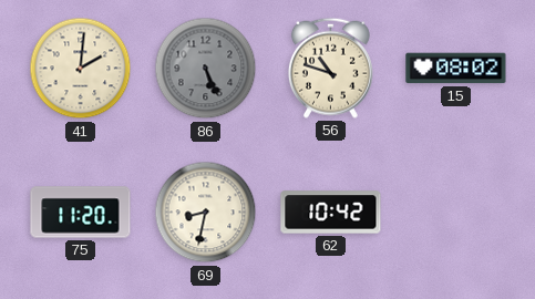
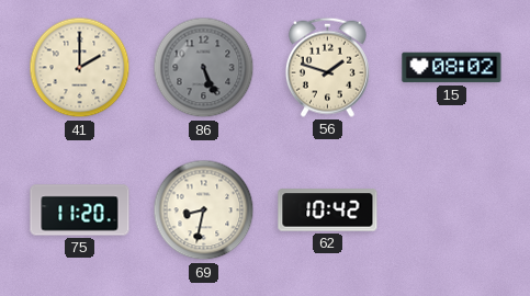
41: 2:01 -> 2:00
56: 10:48 -> 1:48
